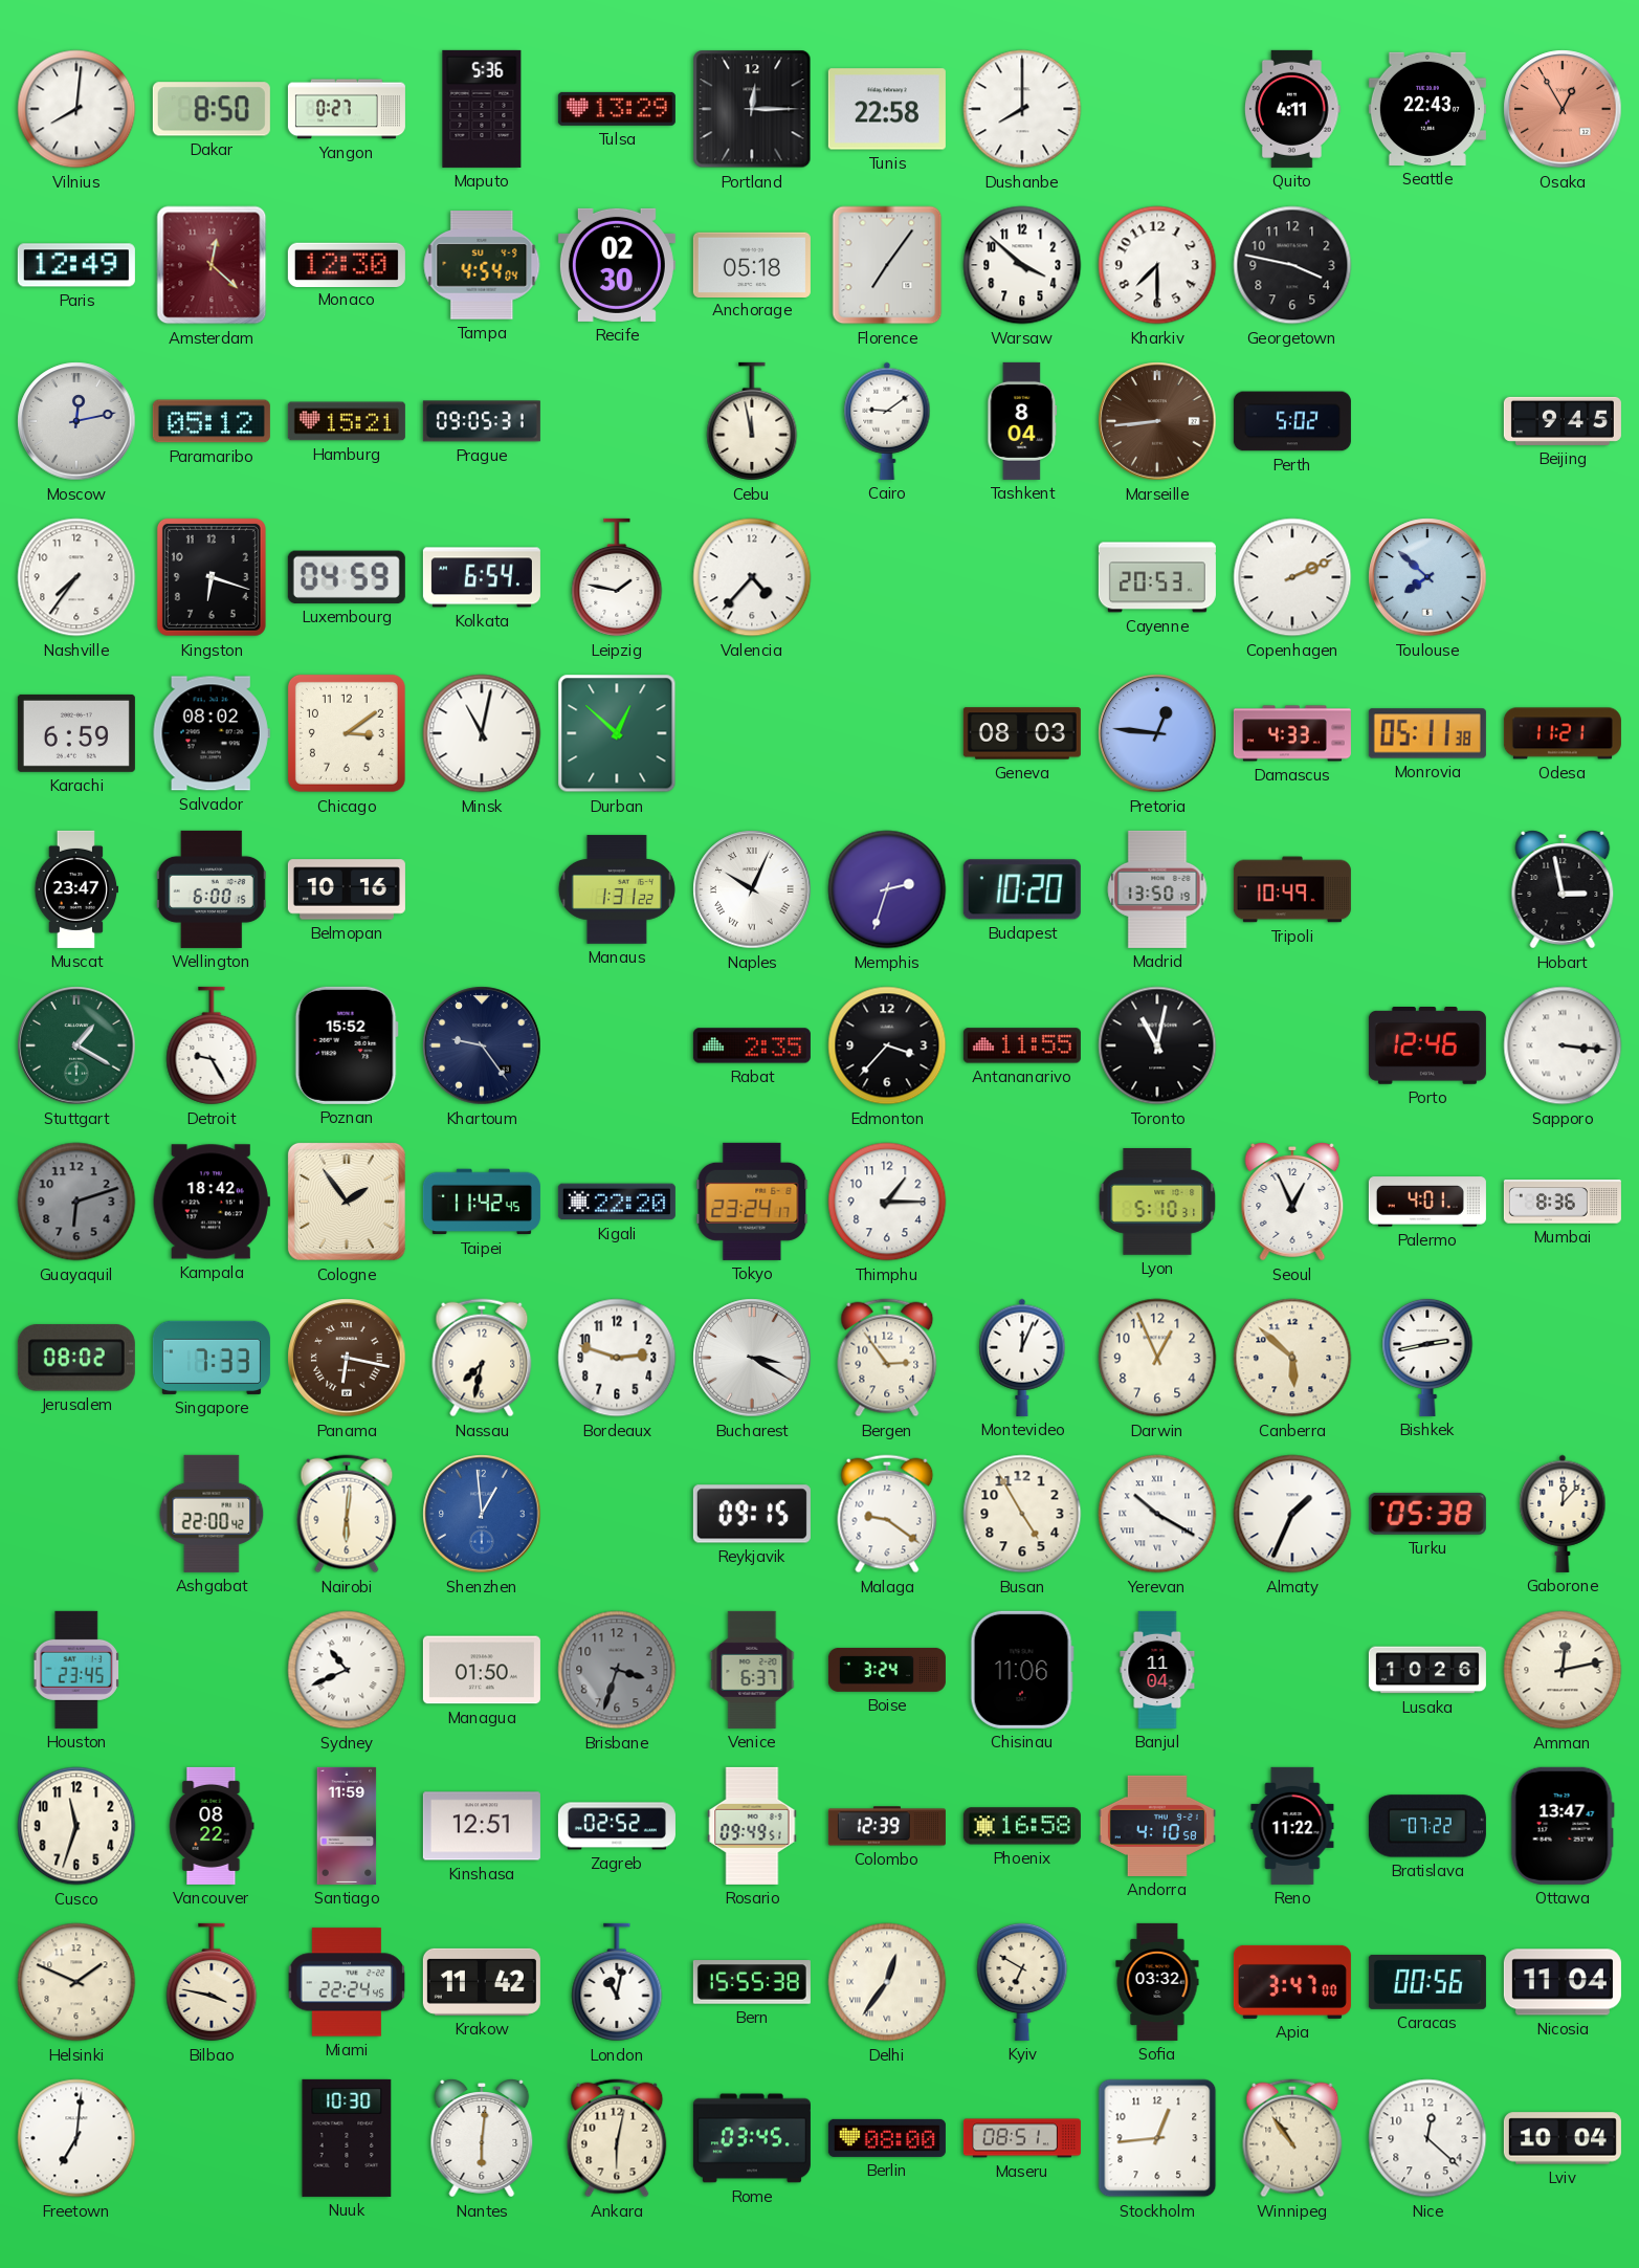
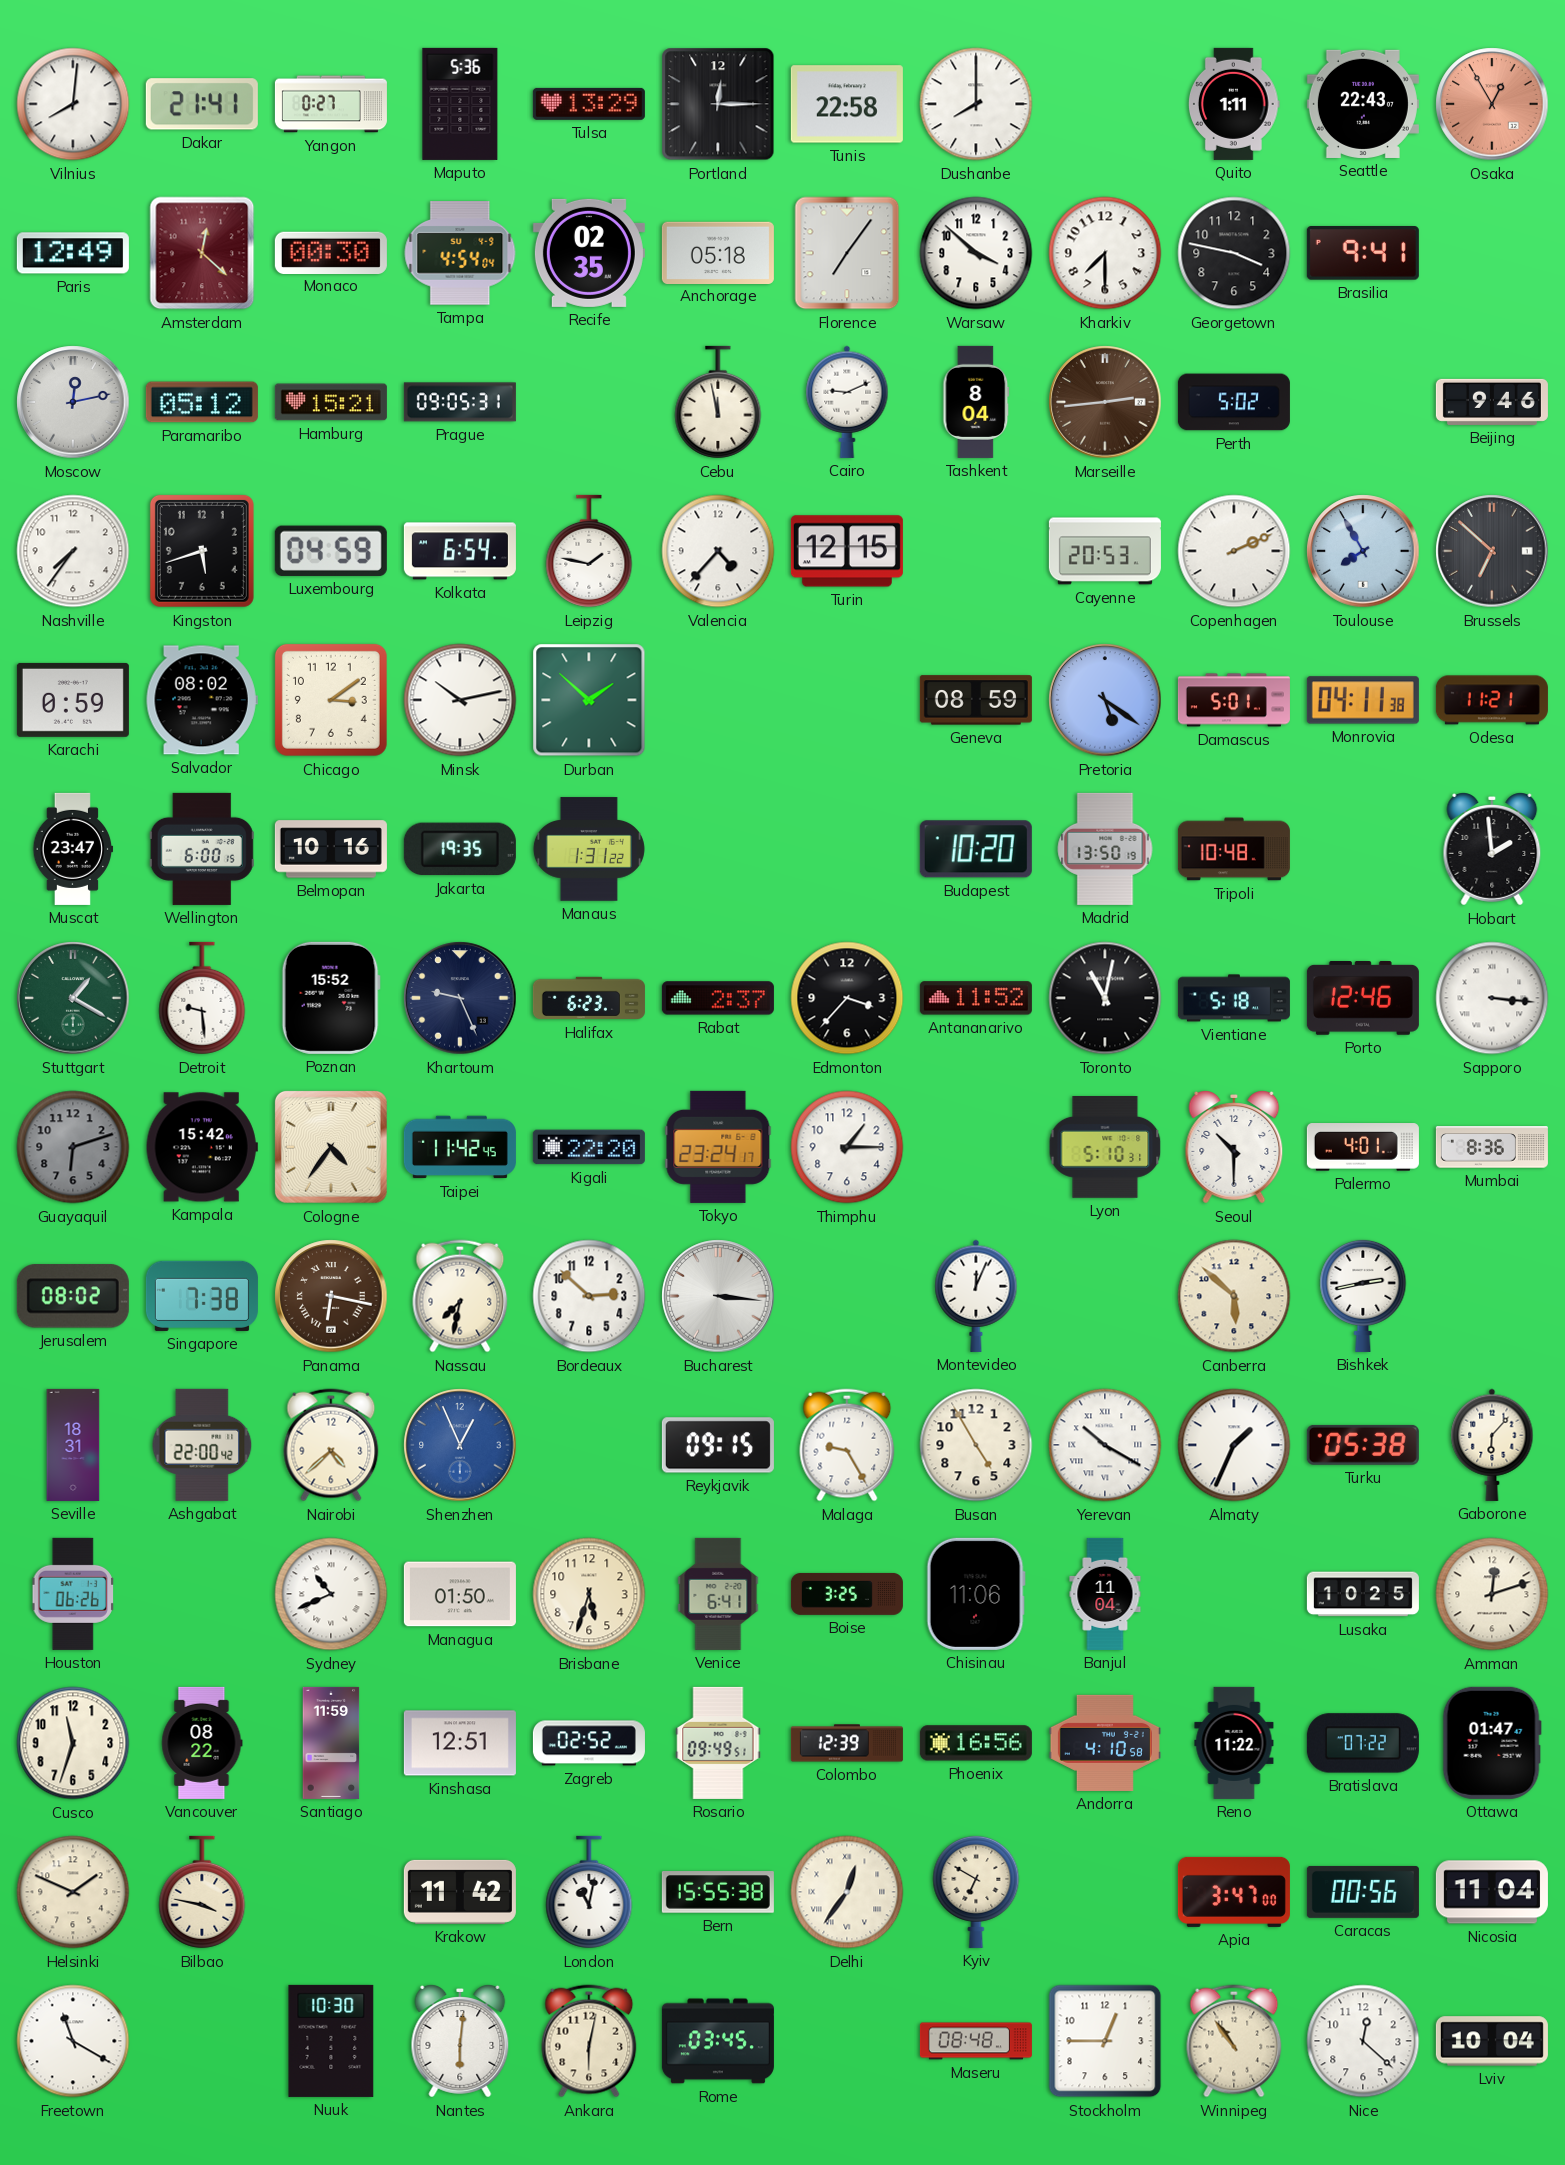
Dakar: 8:50 -> 21:41
Quito: 4:11 -> 1:11
Monaco: 12:30 -> 00:30
Recife: 02:30 -> 02:35
Brasilia: none -> 9:41
Cairo: 9:09 -> 9:11
Marseille: 8:44 -> 2:44
Beijing: 9:45 -> 9:46
Kingston: 6:18 -> 5:42
Turin: none -> 12:15
Toulouse: 7:52 -> 7:55
Brussels: none -> 6:52
Karachi: 6:59 -> 0:59
Minsk: 11:02 -> 10:13
Durban: 12:52 -> 1:52
Geneva: 08:03 -> 08:59
Pretoria: 12:46 -> 5:21
Damascus: 4:33 -> 5:01
Monrovia: 05:11 -> 04:11
Jakarta: none -> 19:35
Naples: 10:04 -> none
Memphis: 2:33 -> none
Tripoli: 10:49 -> 10:48
Hobart: 2:58 -> 1:59
Detroit: 9:25 -> 9:29
Khartoum: 9:24 -> 9:26
Halifax: none -> 6:23
Rabat: 2:35 -> 2:37
Antananarivo: 11:55 -> 11:52
Vientiane: none -> 5:18
Kampala: 18:42 -> 15:42
Cologne: 1:54 -> 4:36
Seoul: 12:56 -> 10:30
Singapore: 7:33 -> 7:38
Bordeaux: 2:48 -> 2:52
Bucharest: 3:20 -> 3:16
Bergen: 2:54 -> none
Darwin: 12:56 -> none
Seville: none -> 18:31
Nairobi: 6:01 -> 4:38
Shenzhen: 12:59 -> 12:56
Malaga: 9:21 -> 9:25
Gaborone: 12:07 -> 6:07
Houston: 23:45 -> 06:26
Brisbane: 3:33 -> 5:33
Brisbane dial: grey -> cream
Venice: 6:37 -> 6:41
Boise: 3:24 -> 3:25
Lusaka: 10:26 -> 10:25
Amman: 12:13 -> 12:12
Phoenix: 16:58 -> 16:56
Ottawa: 13:47 -> 01:47
Miami: 22:24 -> none
Sofia: 03:32 -> none
Freetown: 7:01 -> 11:20
Berlin: 08:00 -> none
Maseru: 08:51 -> 08:48
Stockholm: 12:44 -> 12:45
